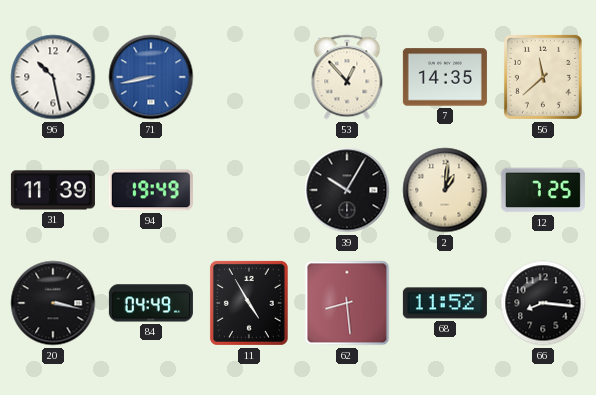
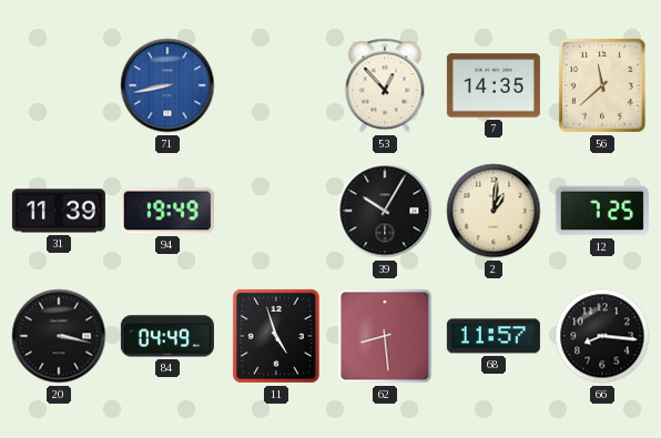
96: 10:28 -> none
11: 4:55 -> 4:57
68: 11:52 -> 11:57
